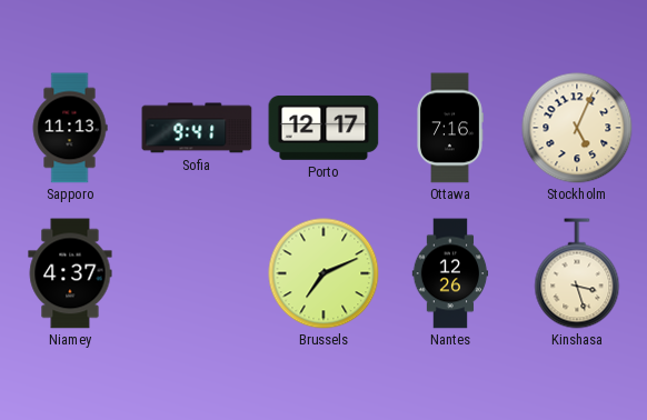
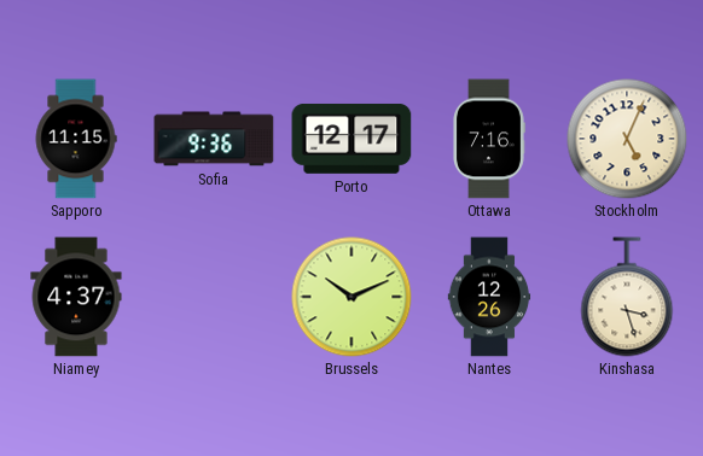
Sapporo: 11:13 -> 11:15
Sofia: 9:41 -> 9:36
Brussels: 7:11 -> 10:11
